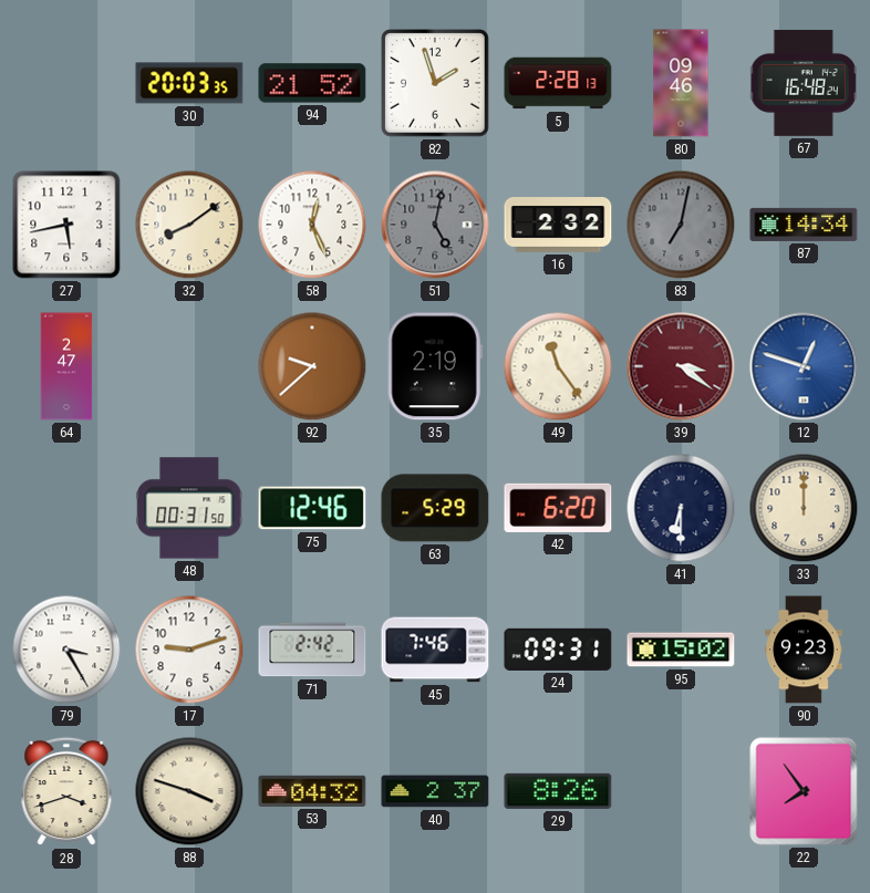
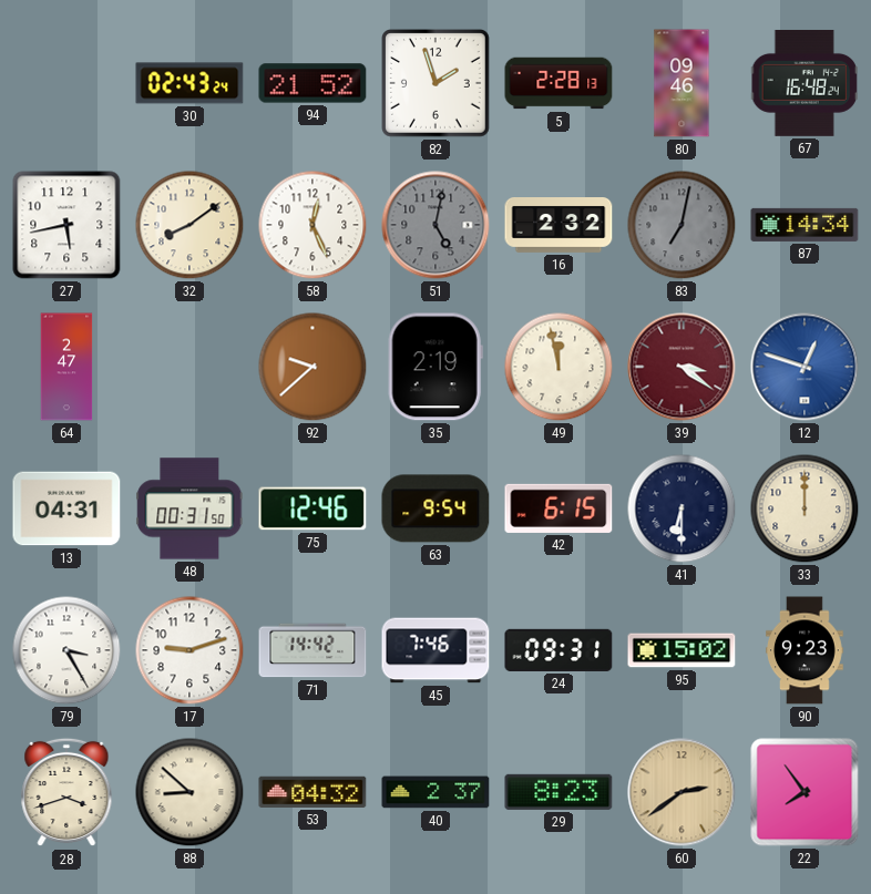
30: 20:03 -> 02:43
49: 11:24 -> 11:58
13: none -> 04:31
63: 5:29 -> 9:54
42: 6:20 -> 6:15
71: 2:42 -> 14:42
88: 3:48 -> 8:52
29: 8:26 -> 8:23
60: none -> 2:39
